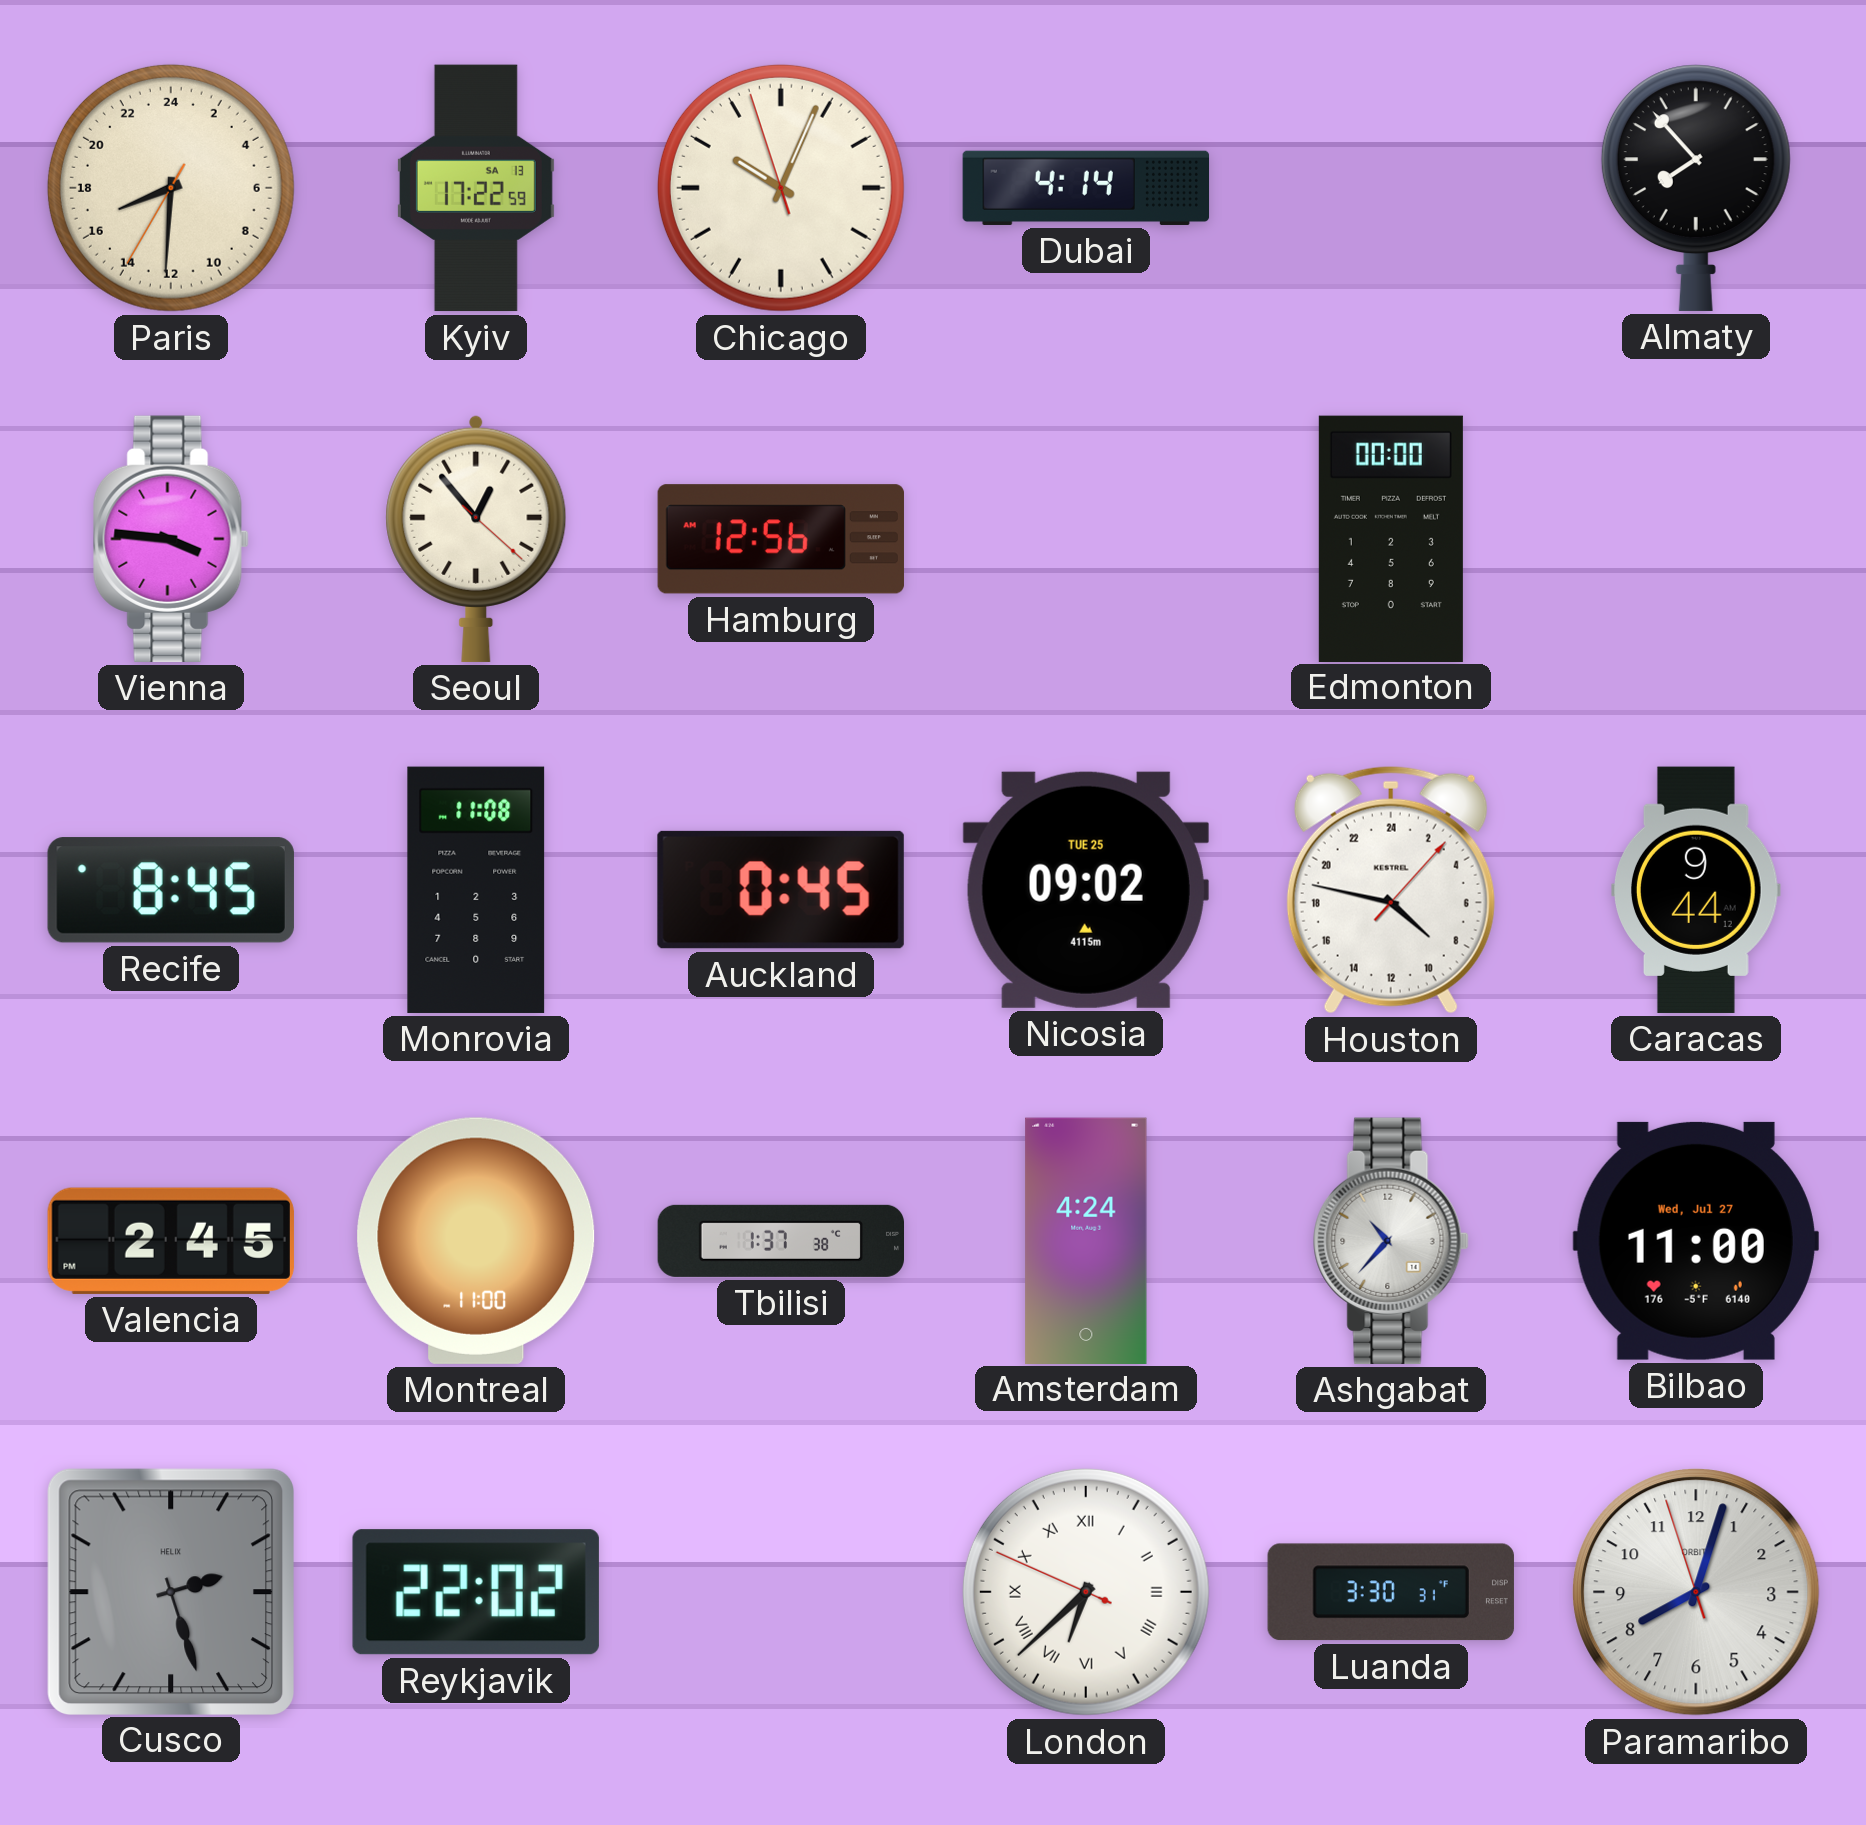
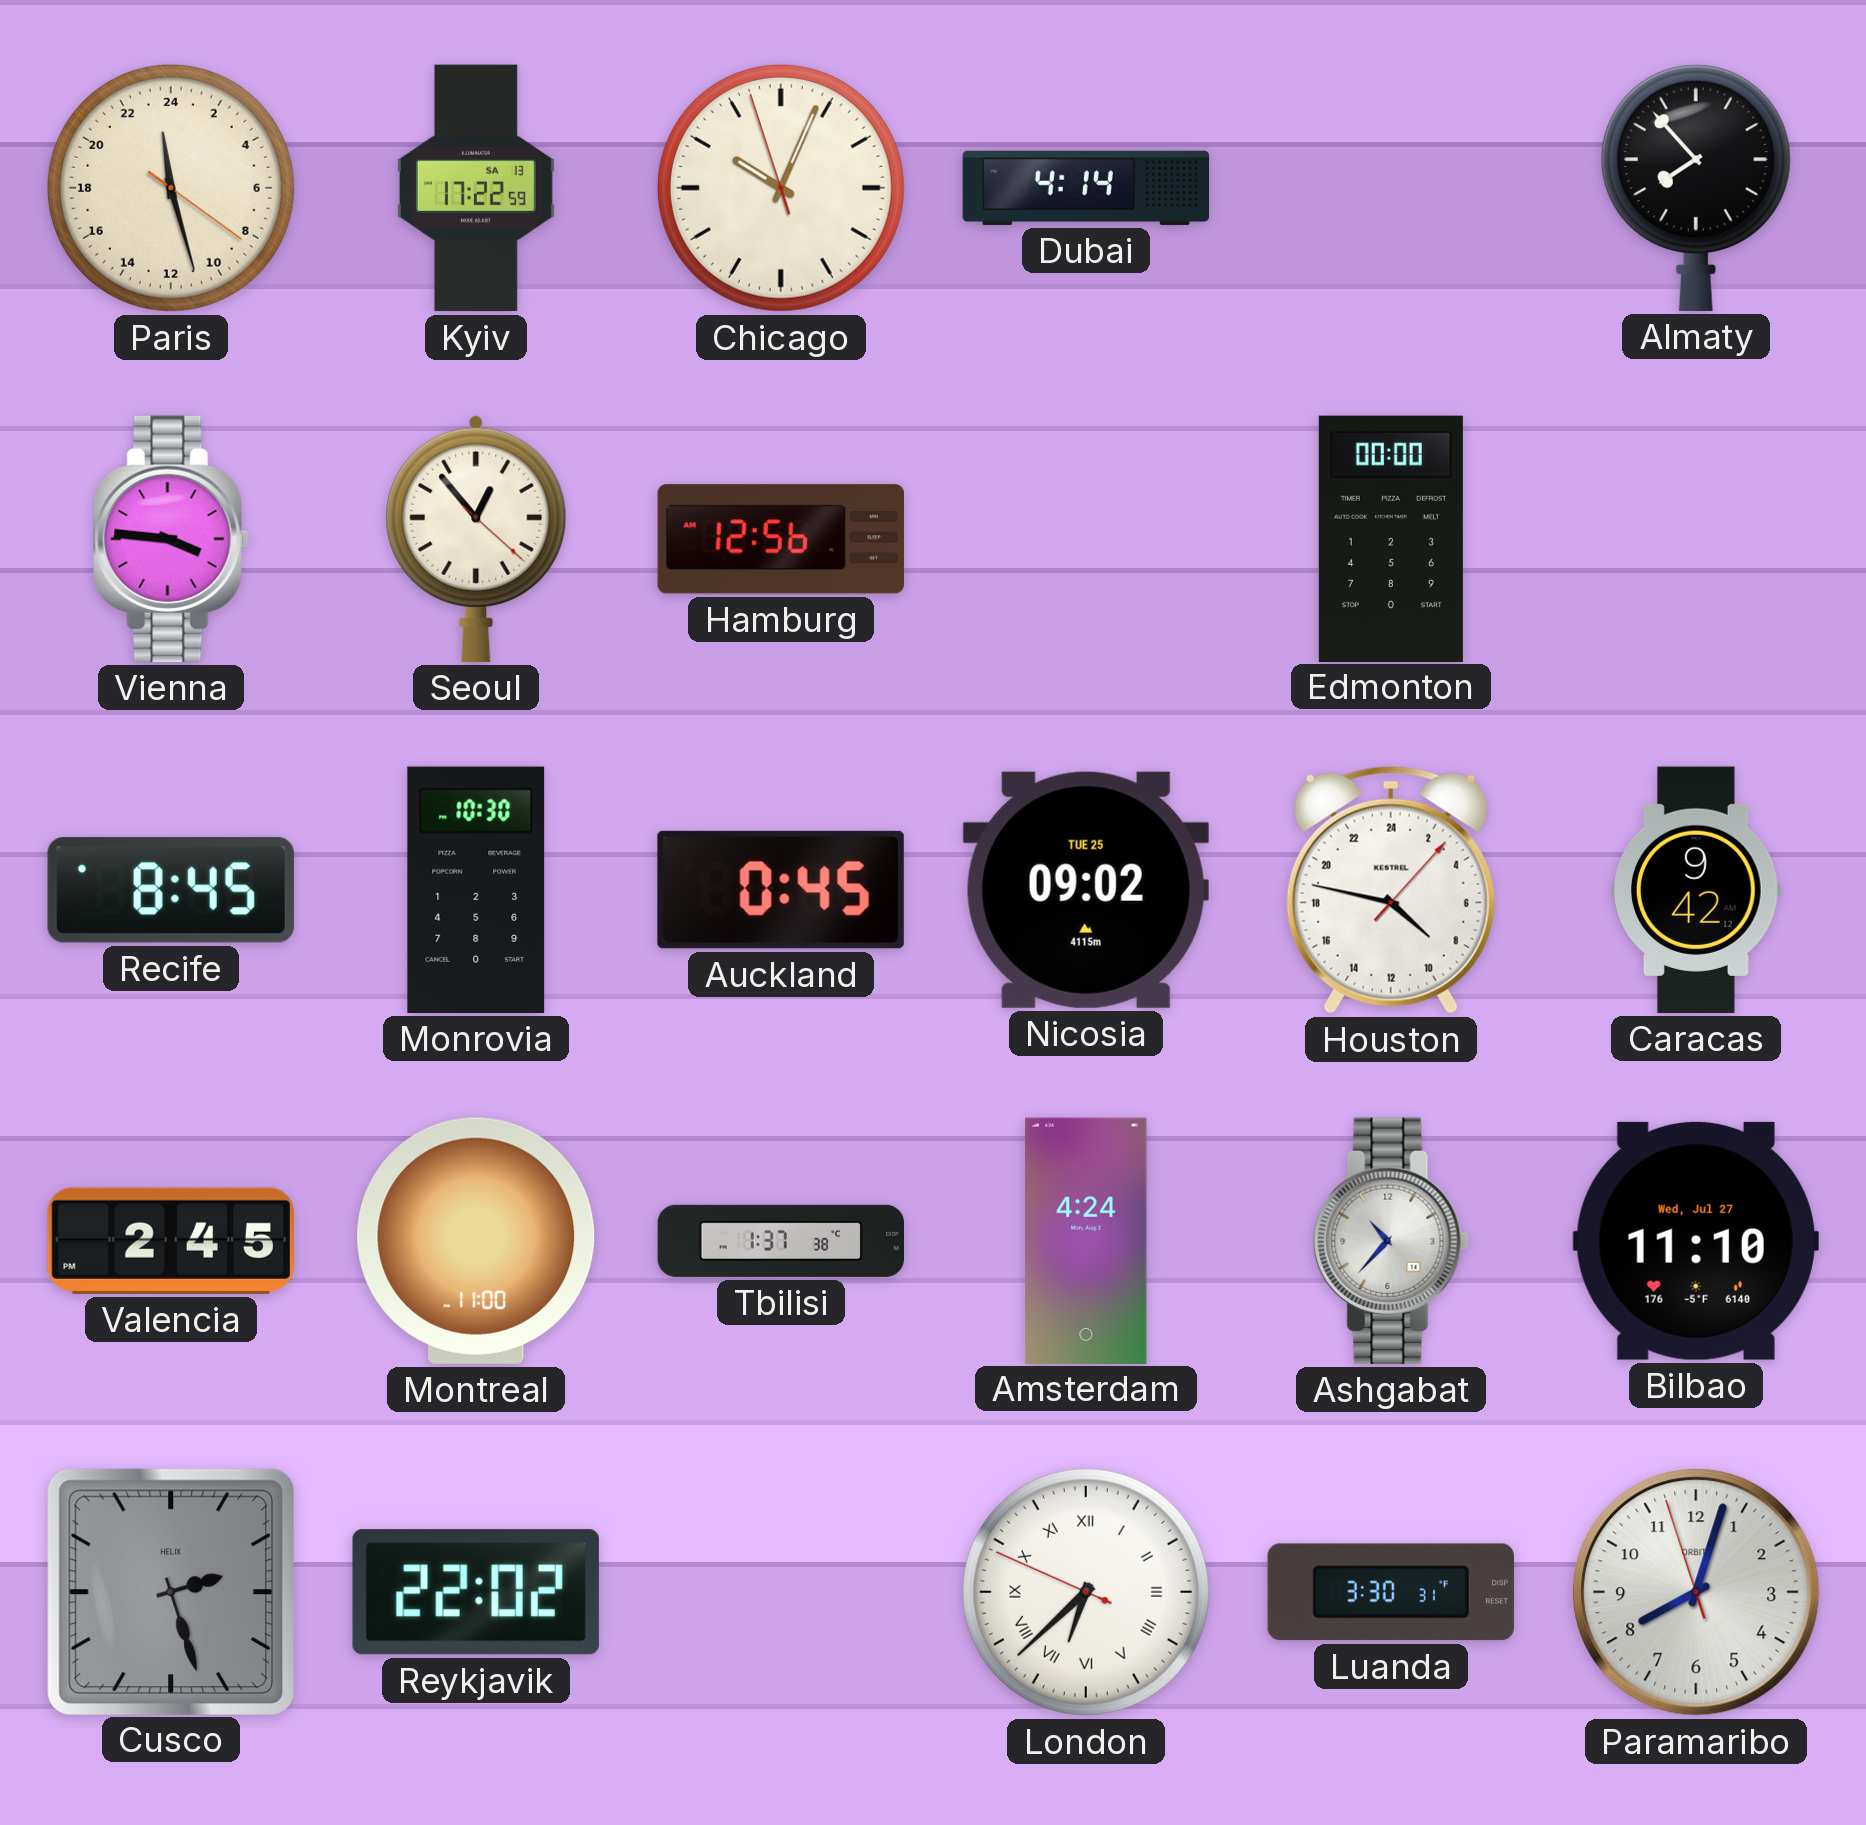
Paris: 16:30 -> 23:27
Monrovia: 11:08 -> 10:30
Caracas: 9:44 -> 9:42
Bilbao: 11:00 -> 11:10
